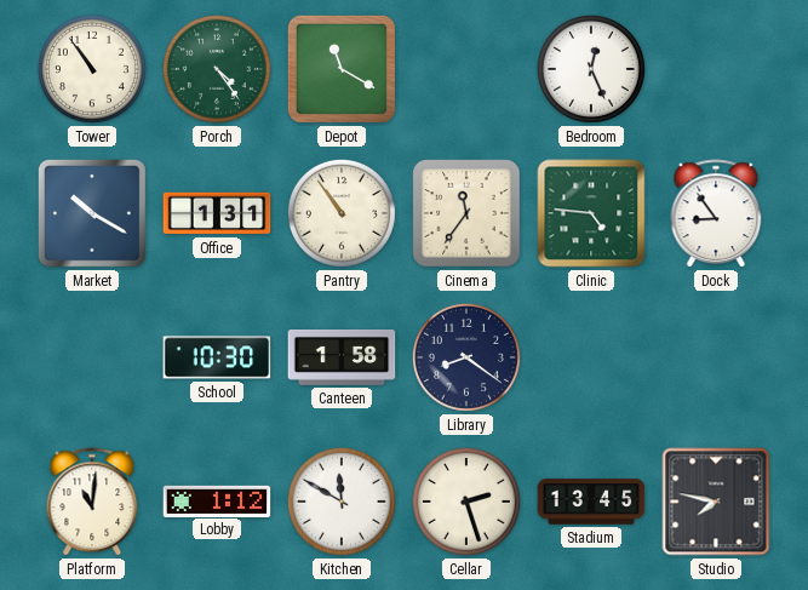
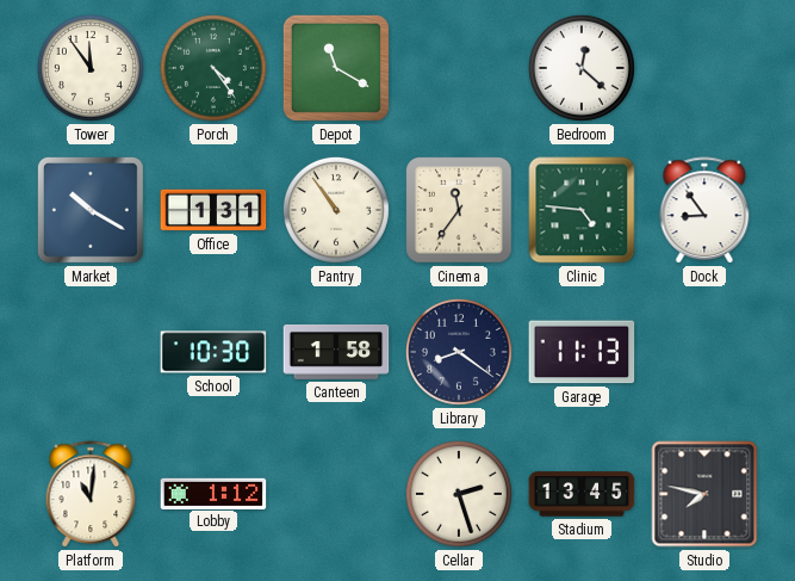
Tower: 10:54 -> 11:54
Bedroom: 12:26 -> 12:22
Garage: none -> 11:13
Kitchen: 11:50 -> none
